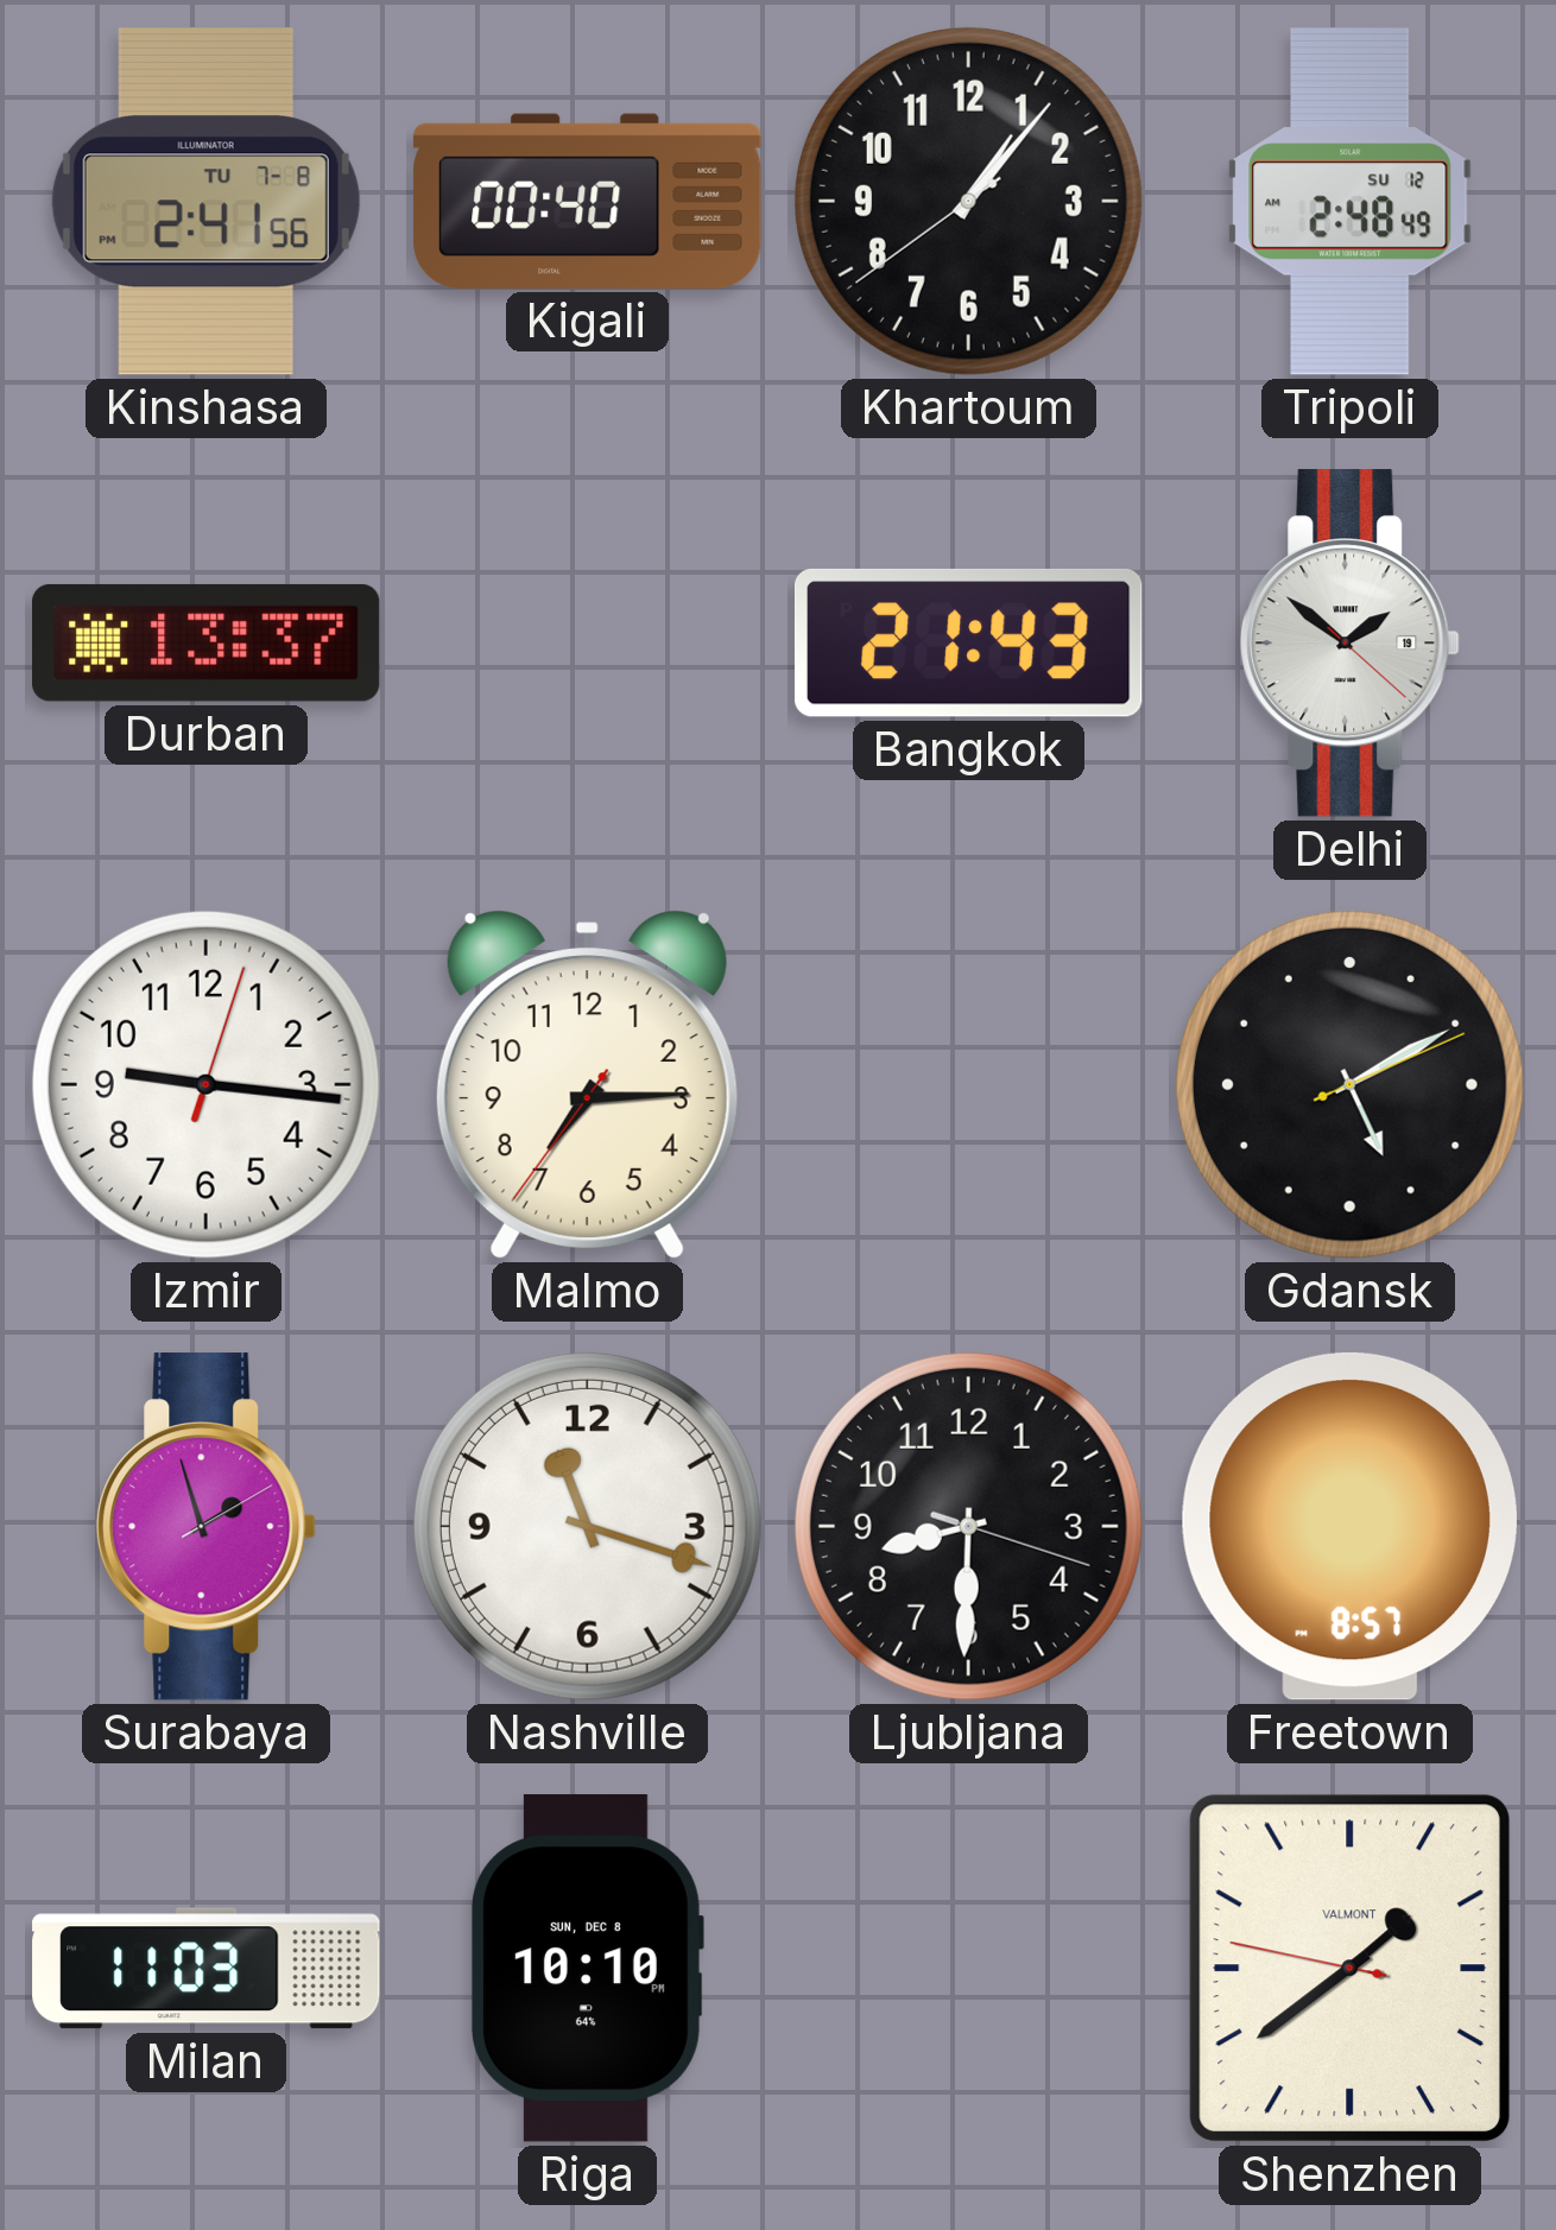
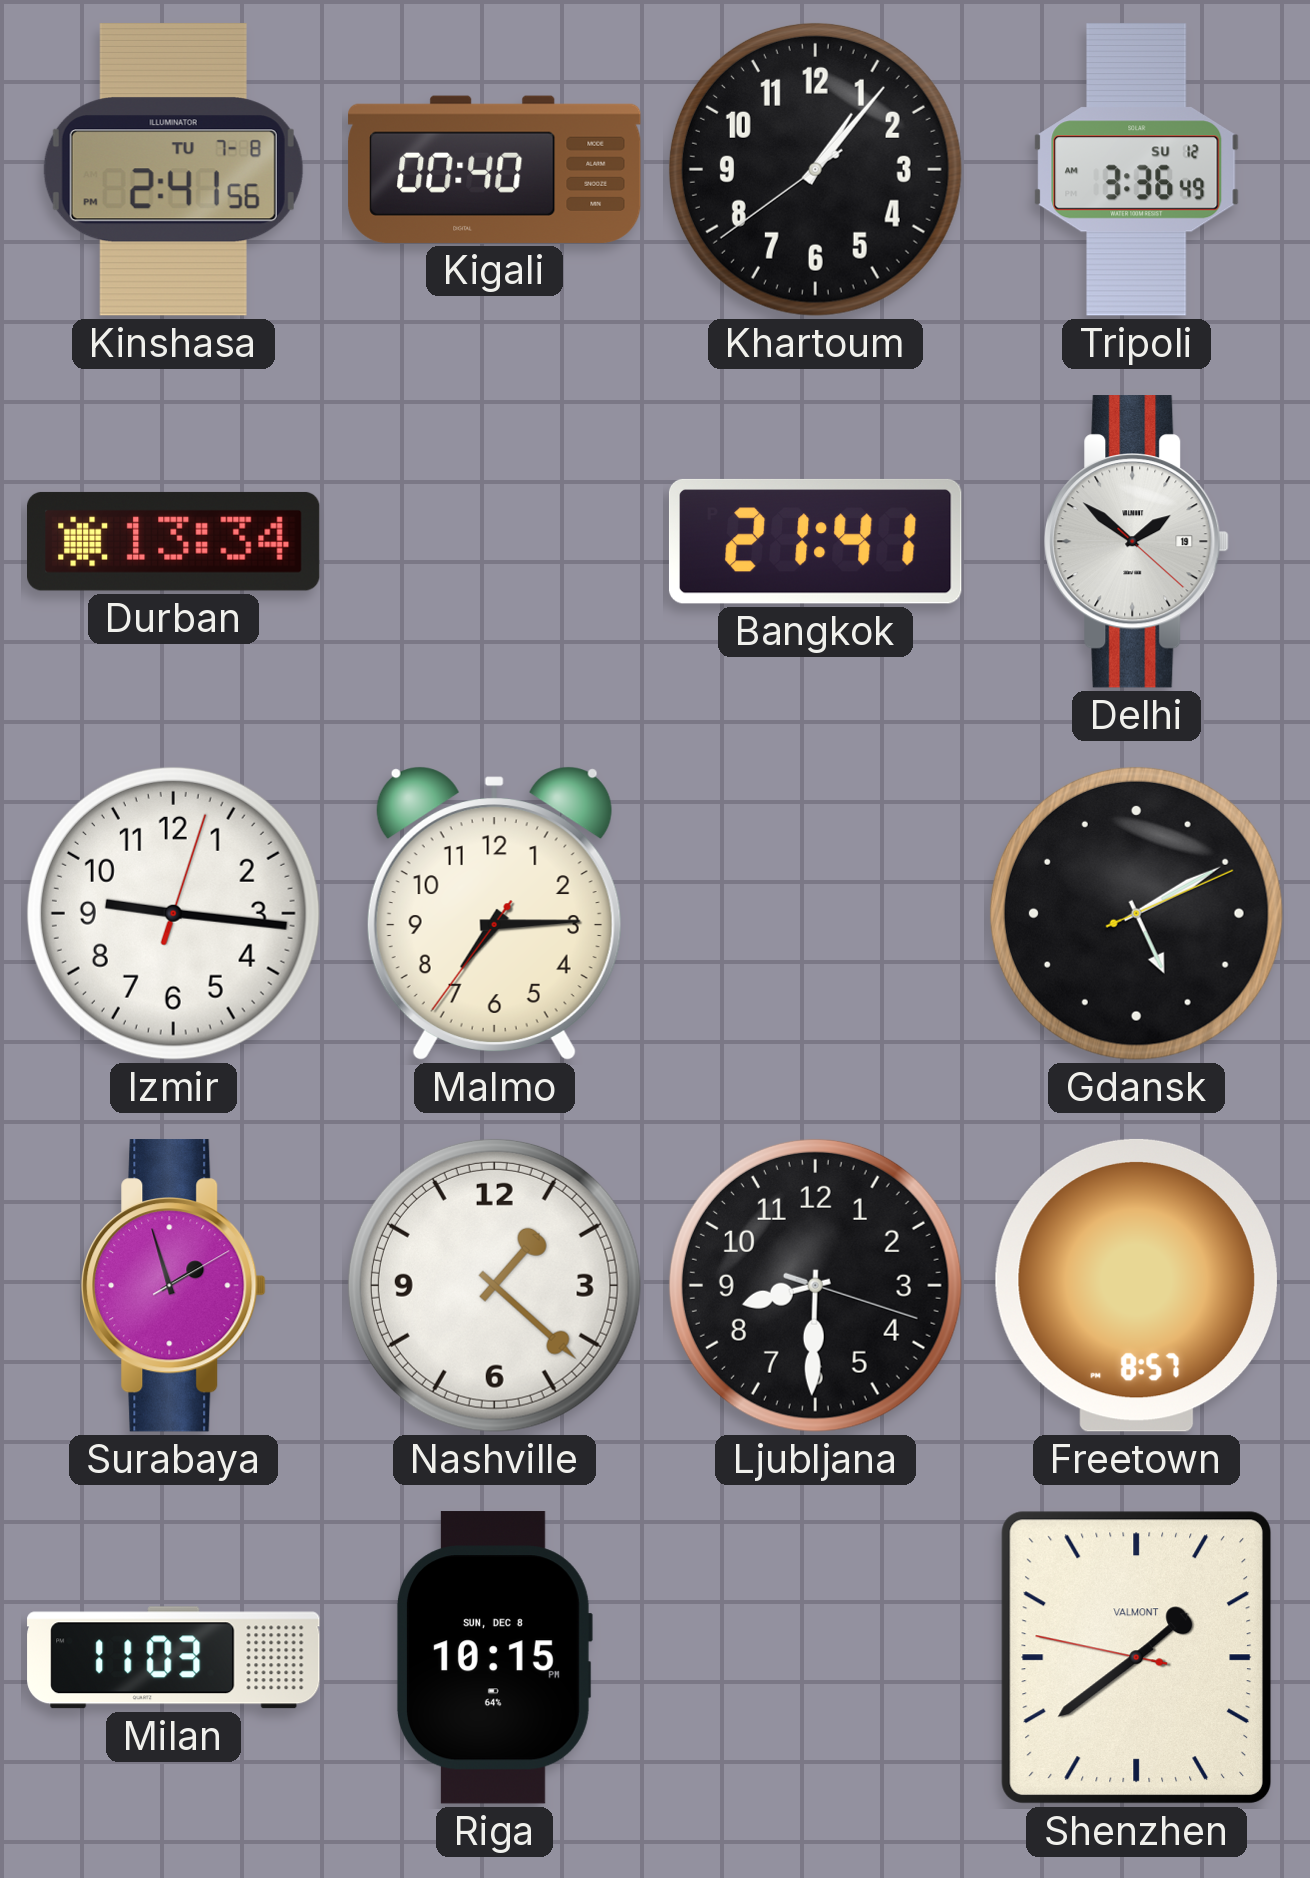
Tripoli: 2:48 -> 3:36
Durban: 13:37 -> 13:34
Bangkok: 21:43 -> 21:41
Nashville: 11:18 -> 1:22
Riga: 10:10 -> 10:15
